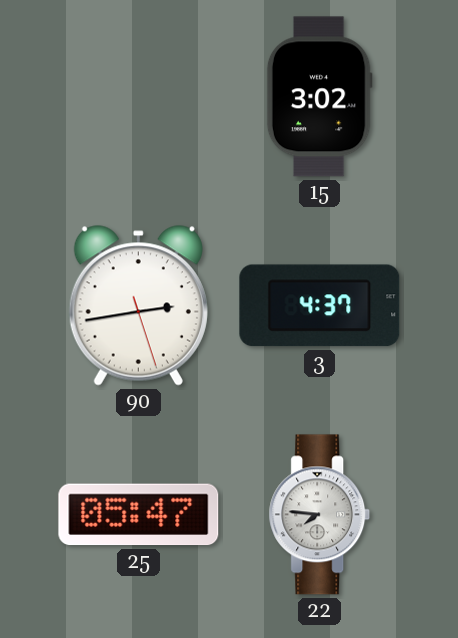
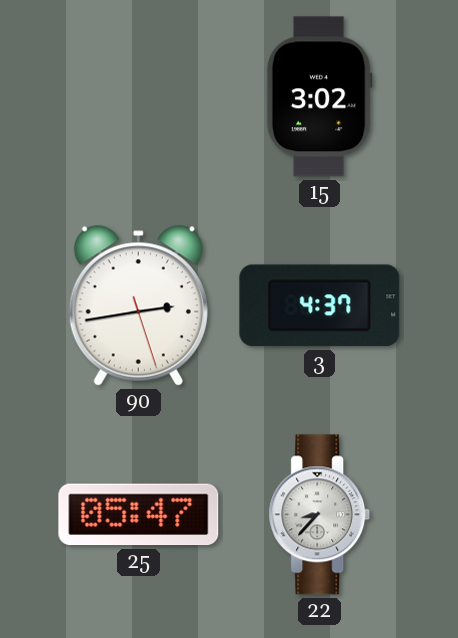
22: 7:46 -> 8:37
